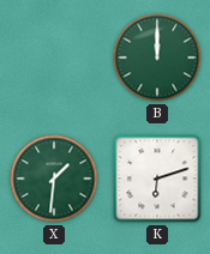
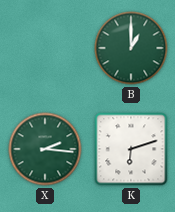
B: 12:00 -> 1:00
X: 1:31 -> 2:16
